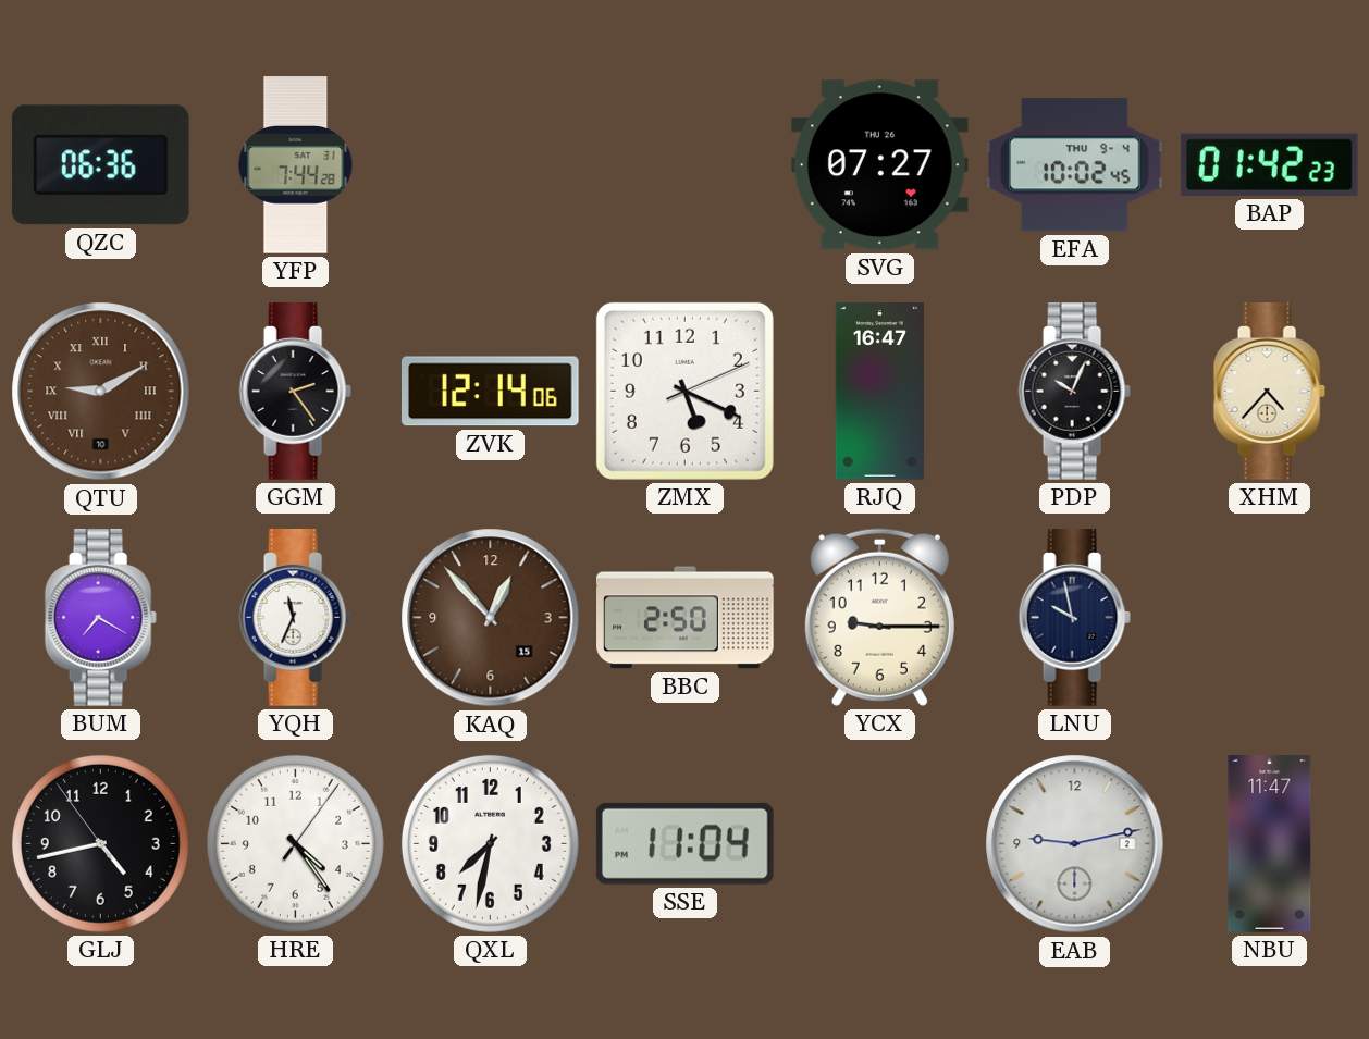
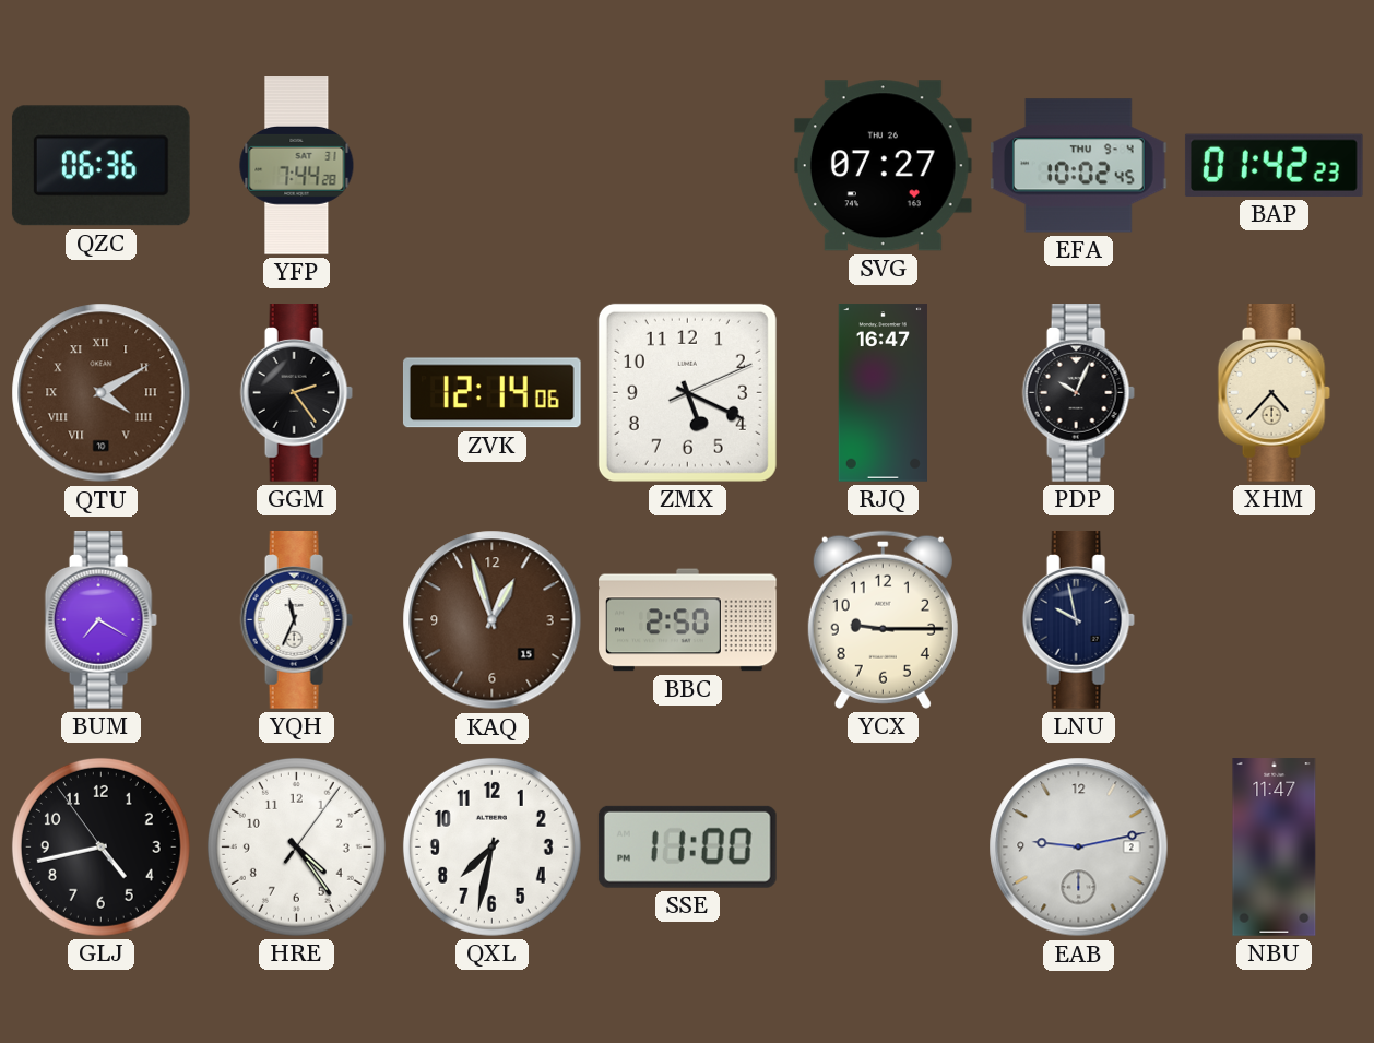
QTU: 9:10 -> 4:10
KAQ: 12:53 -> 12:57
SSE: 11:04 -> 11:00
